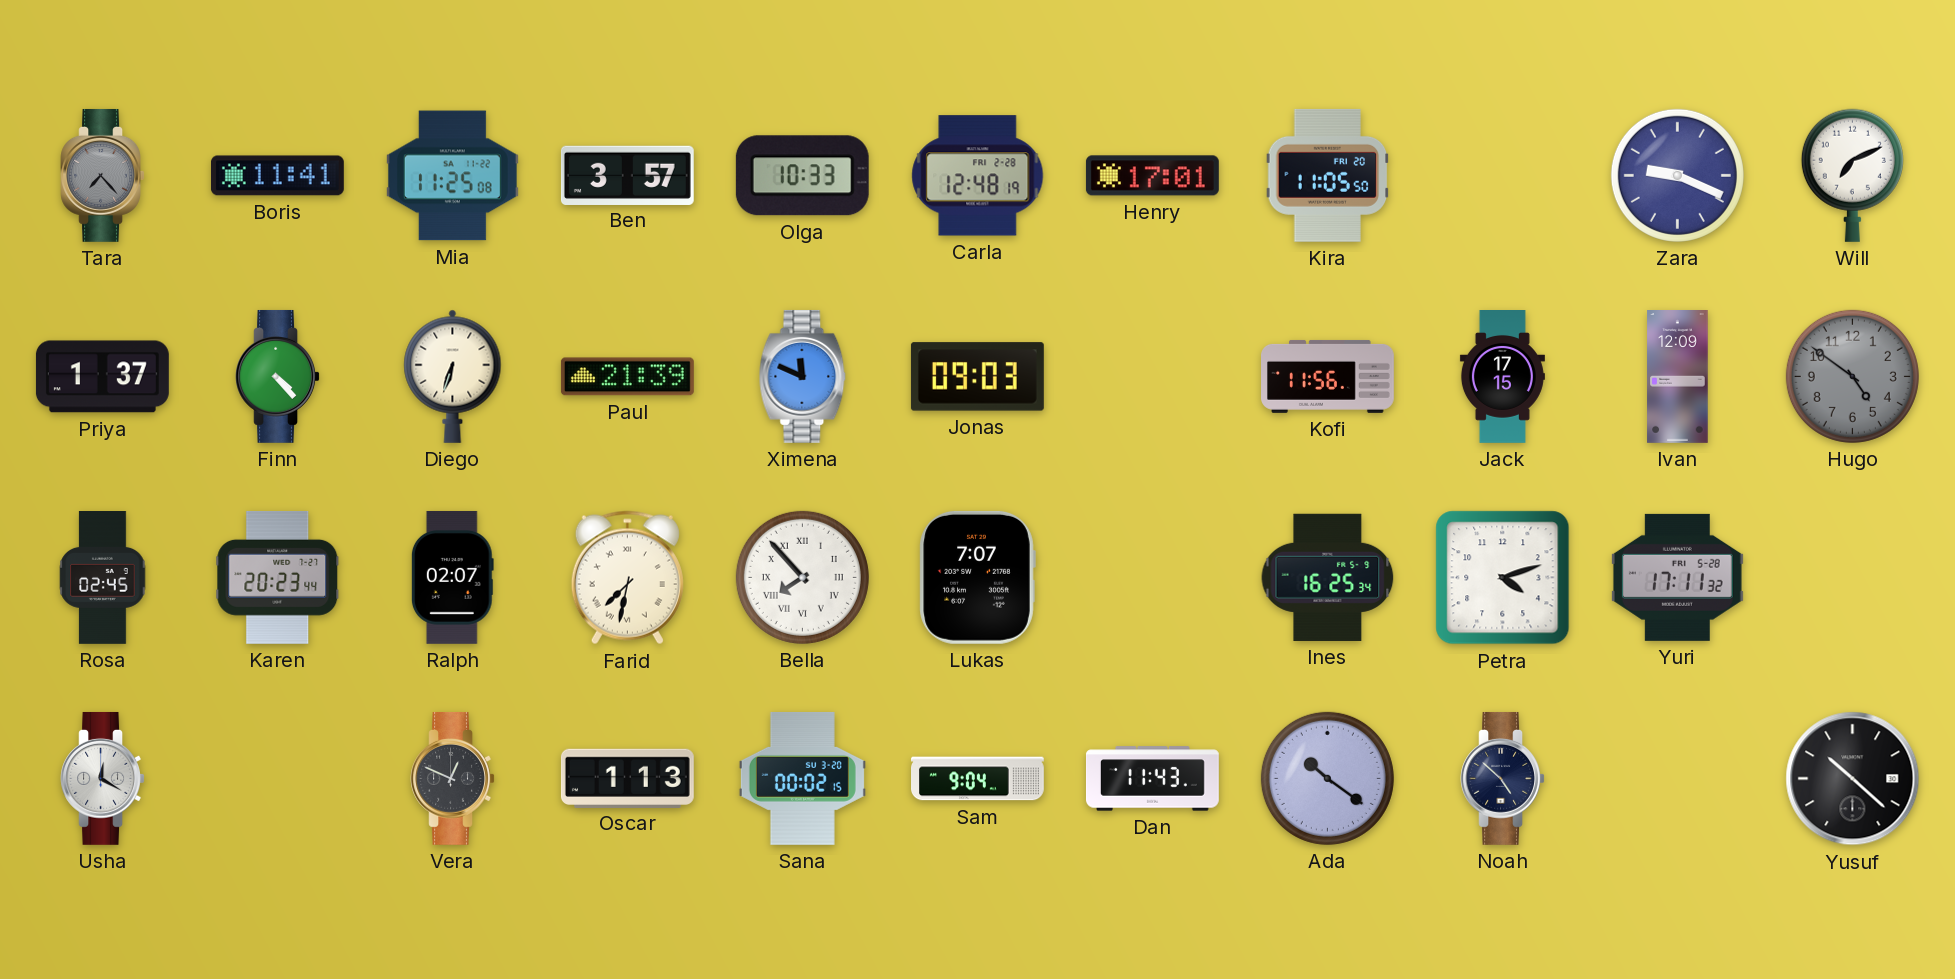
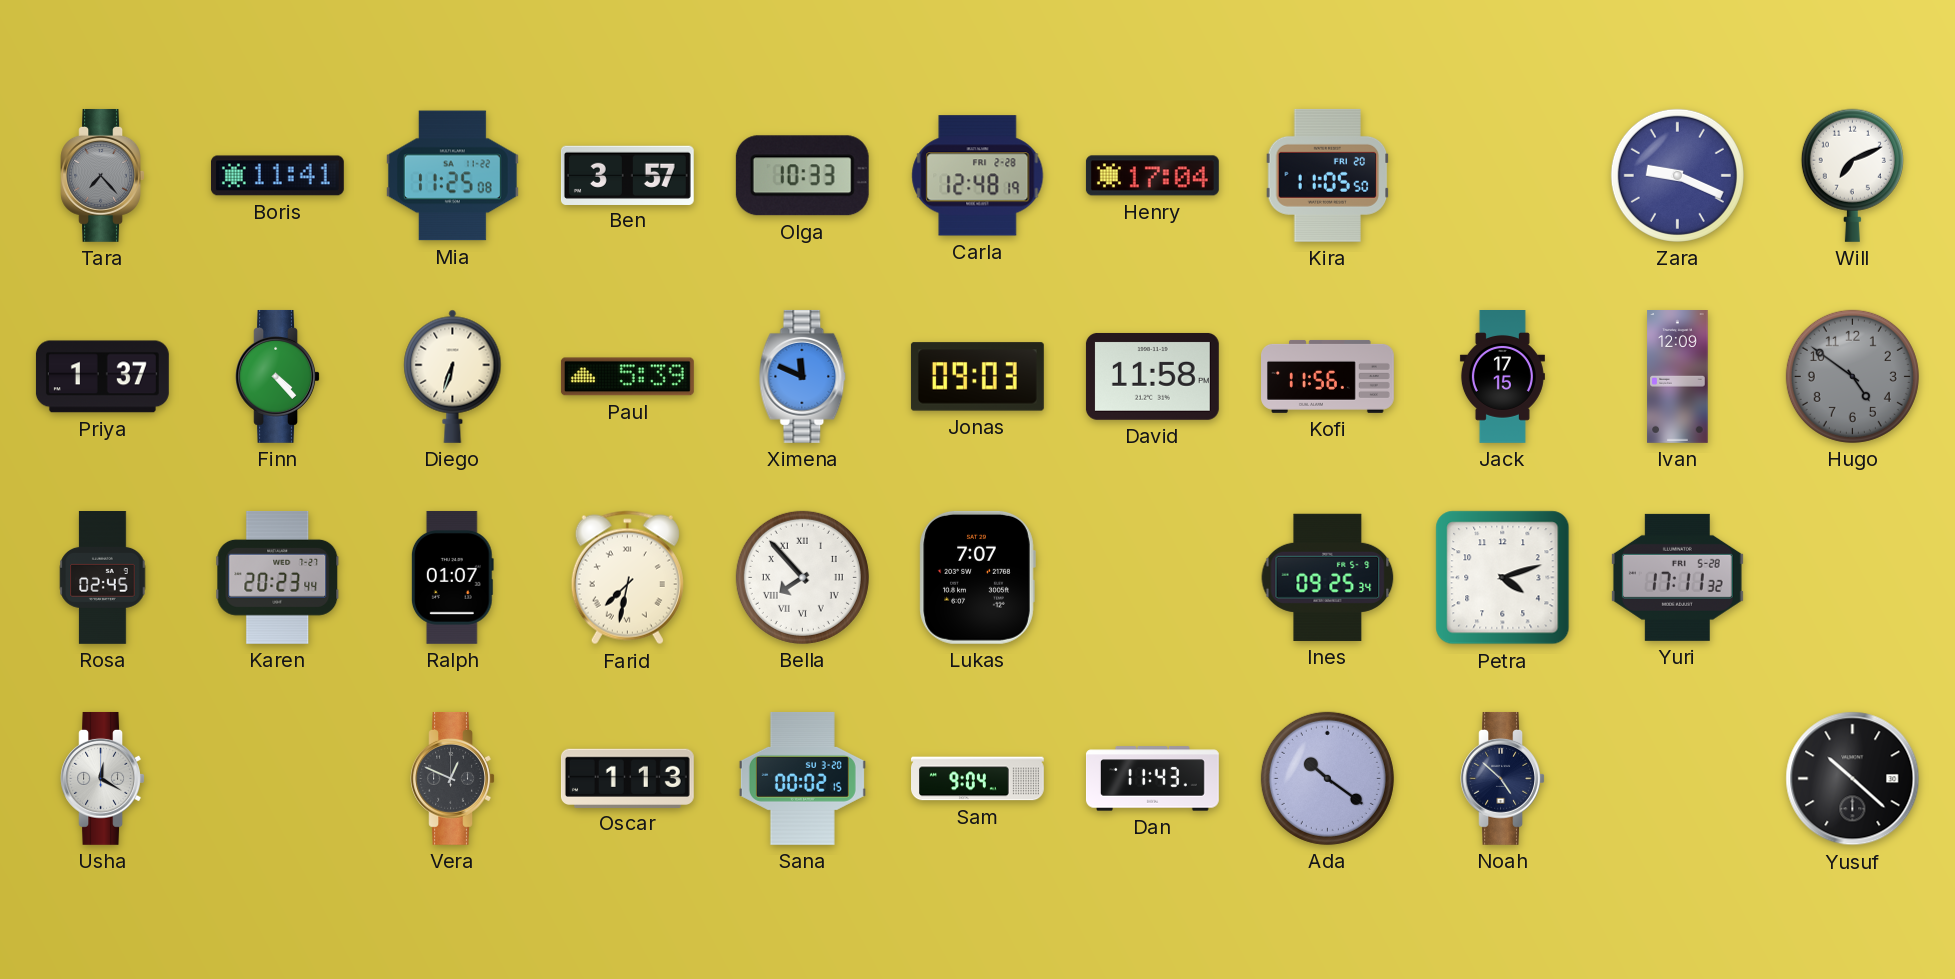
Henry: 17:01 -> 17:04
Paul: 21:39 -> 5:39
David: none -> 11:58
Ralph: 02:07 -> 01:07
Ines: 16:25 -> 09:25
